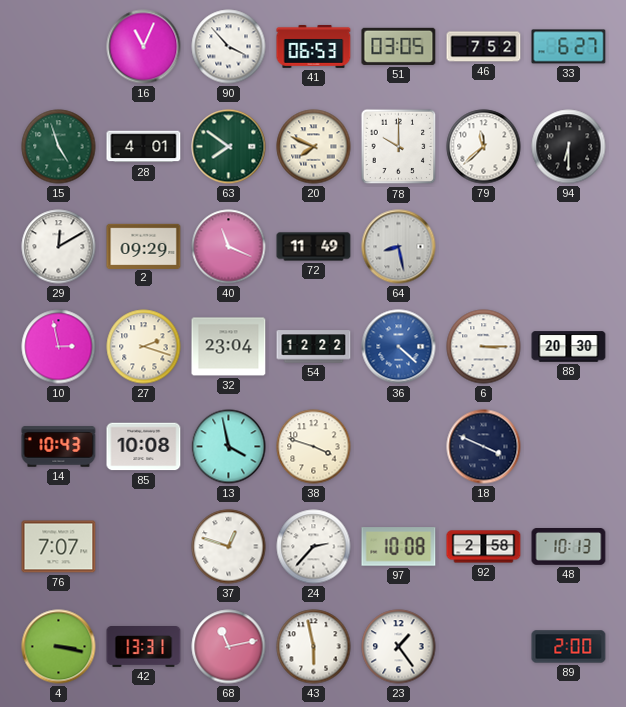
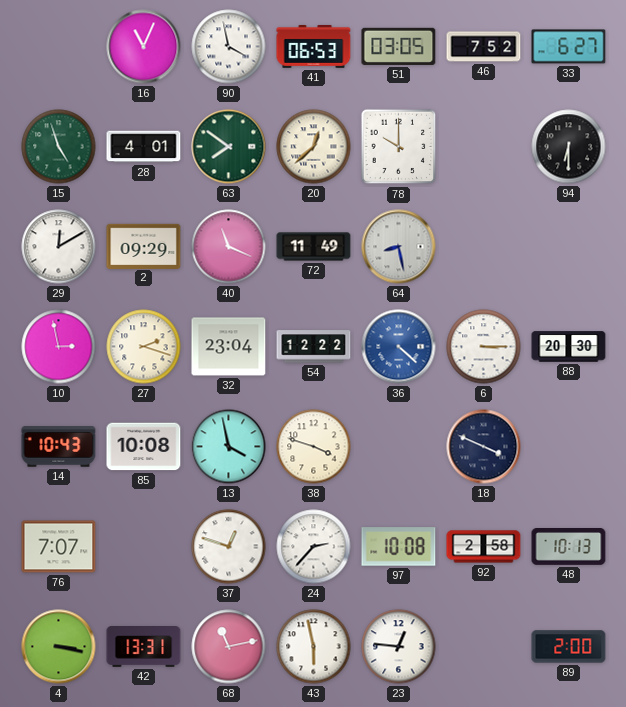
90: 3:53 -> 3:58
20: 7:49 -> 12:38
79: 11:38 -> none
23: 1:24 -> 12:46
